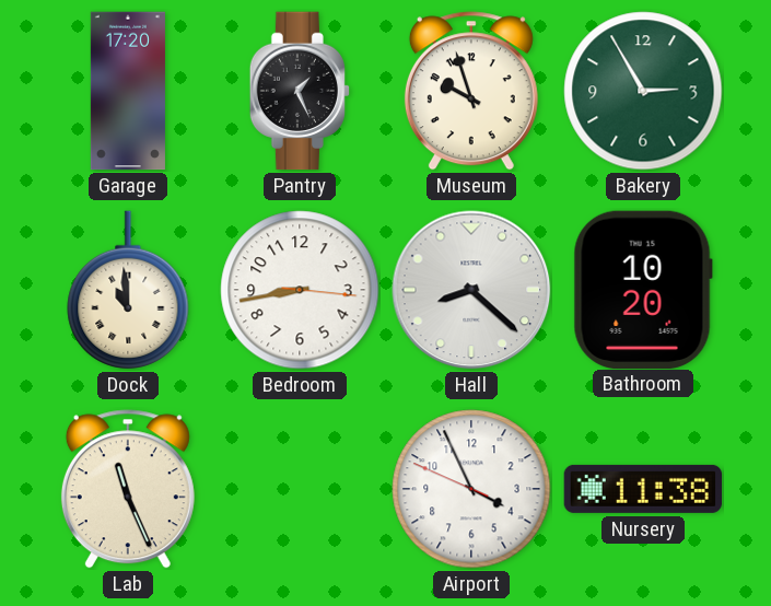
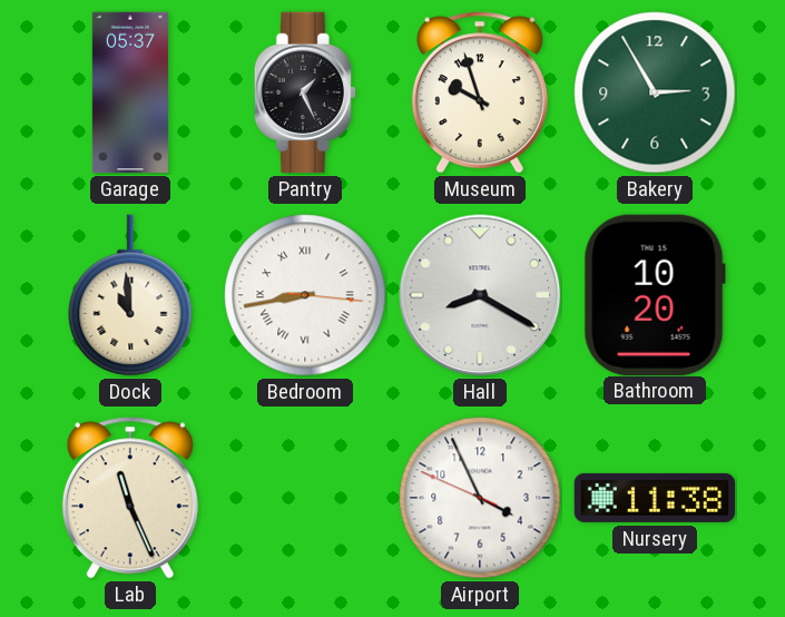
Garage: 17:20 -> 05:37
Bedroom numerals: Arabic -> Roman
Hall: 8:22 -> 8:20
